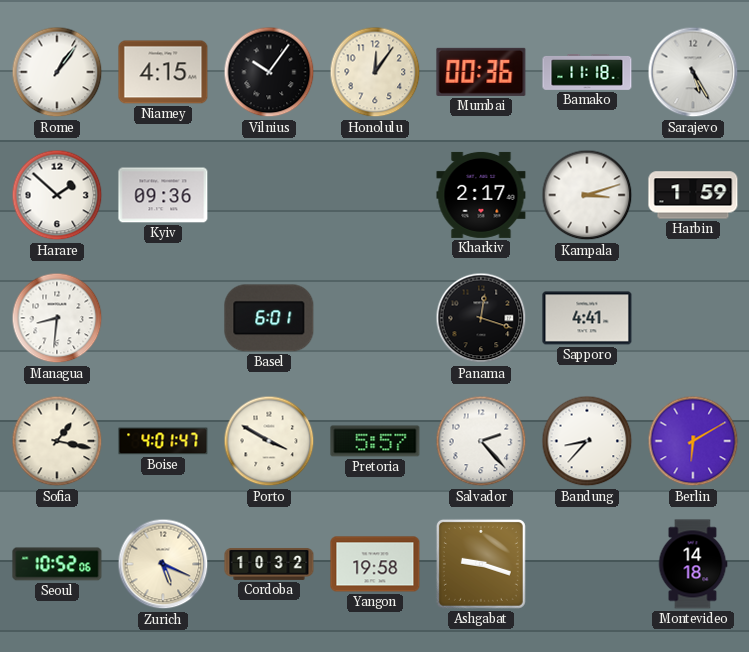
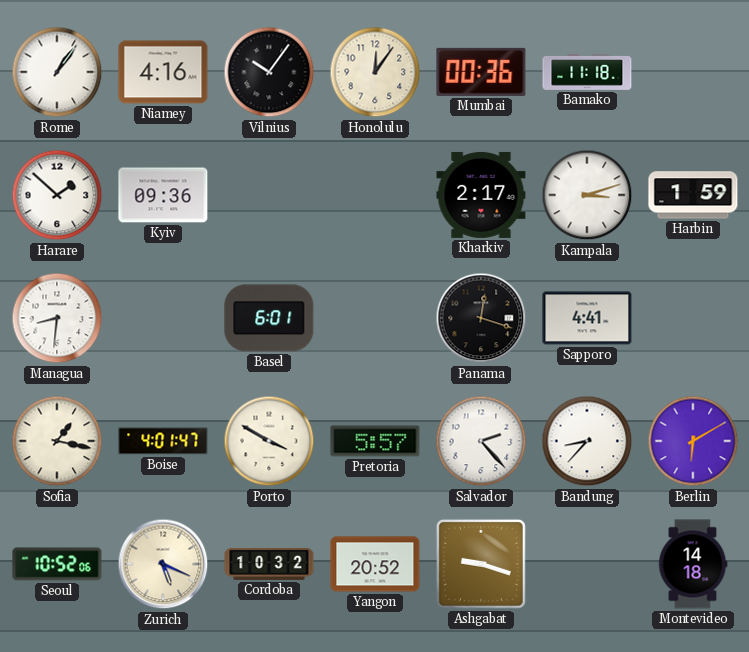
Niamey: 4:15 -> 4:16
Sarajevo: 5:25 -> none
Yangon: 19:58 -> 20:52
